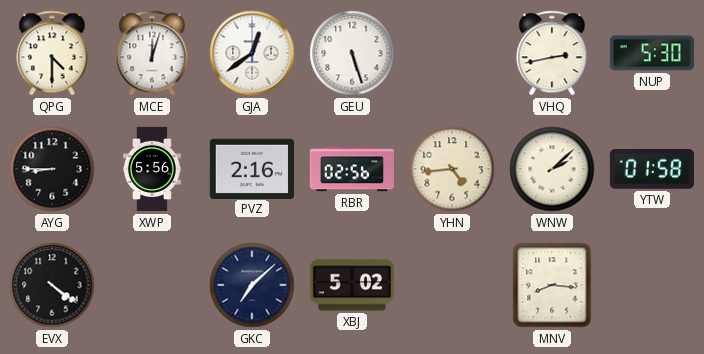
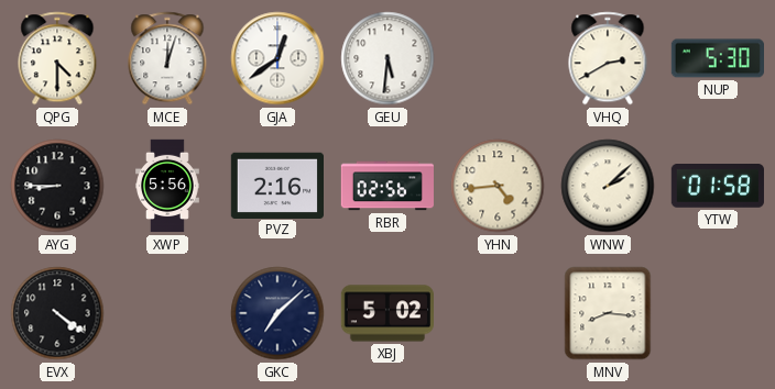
GEU: 5:27 -> 5:31
VHQ: 2:43 -> 2:40
